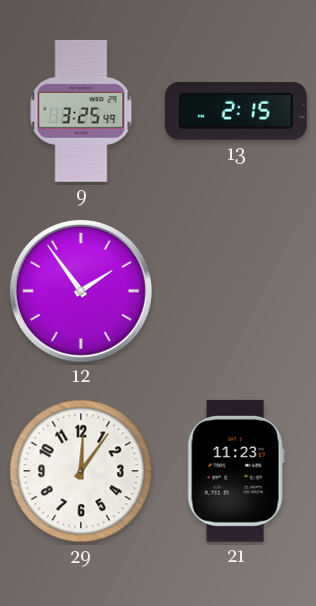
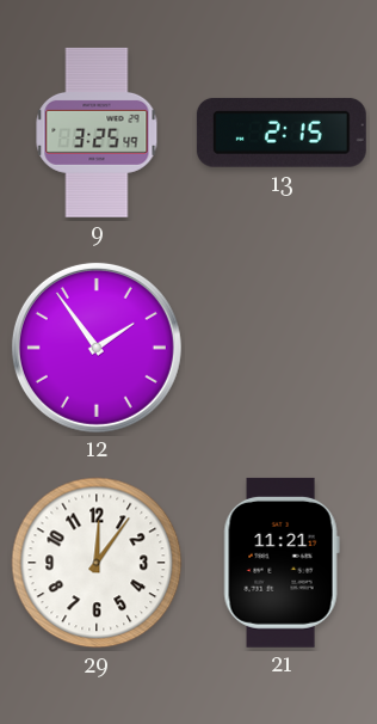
21: 11:23 -> 11:21
